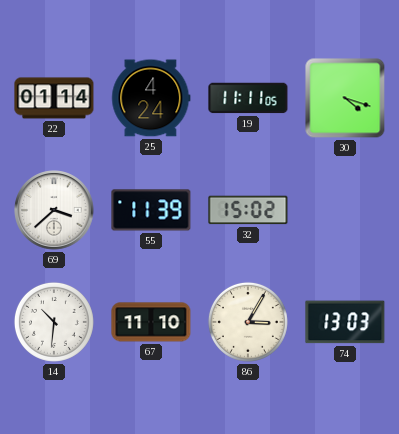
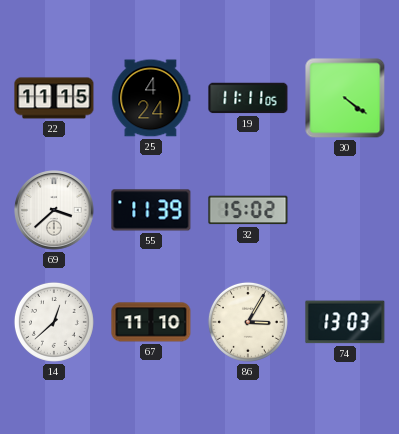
22: 01:14 -> 11:15
30: 4:18 -> 4:21
14: 10:31 -> 12:38
